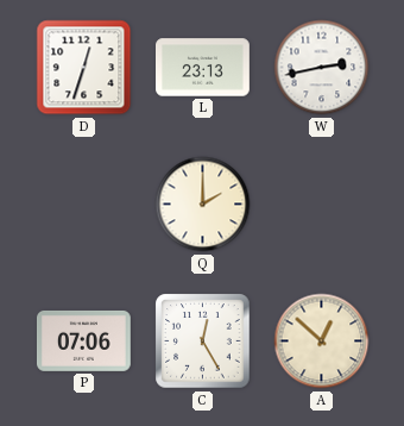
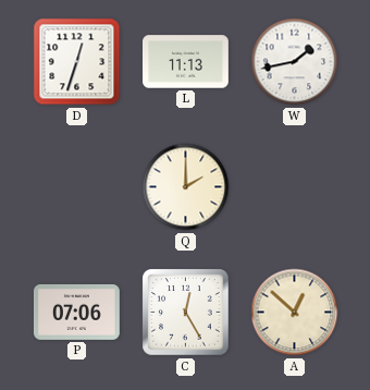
L: 23:13 -> 11:13
W: 2:43 -> 1:43
